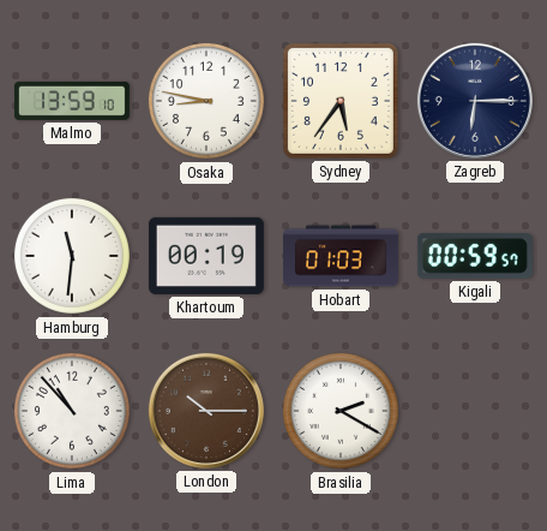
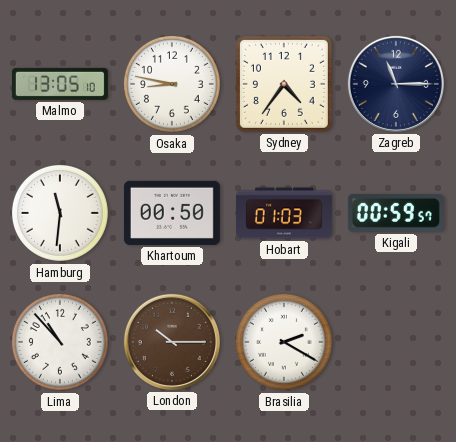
Malmo: 13:59 -> 13:05
Sydney: 5:36 -> 4:36
Zagreb: 6:15 -> 11:15
Khartoum: 00:19 -> 00:50
